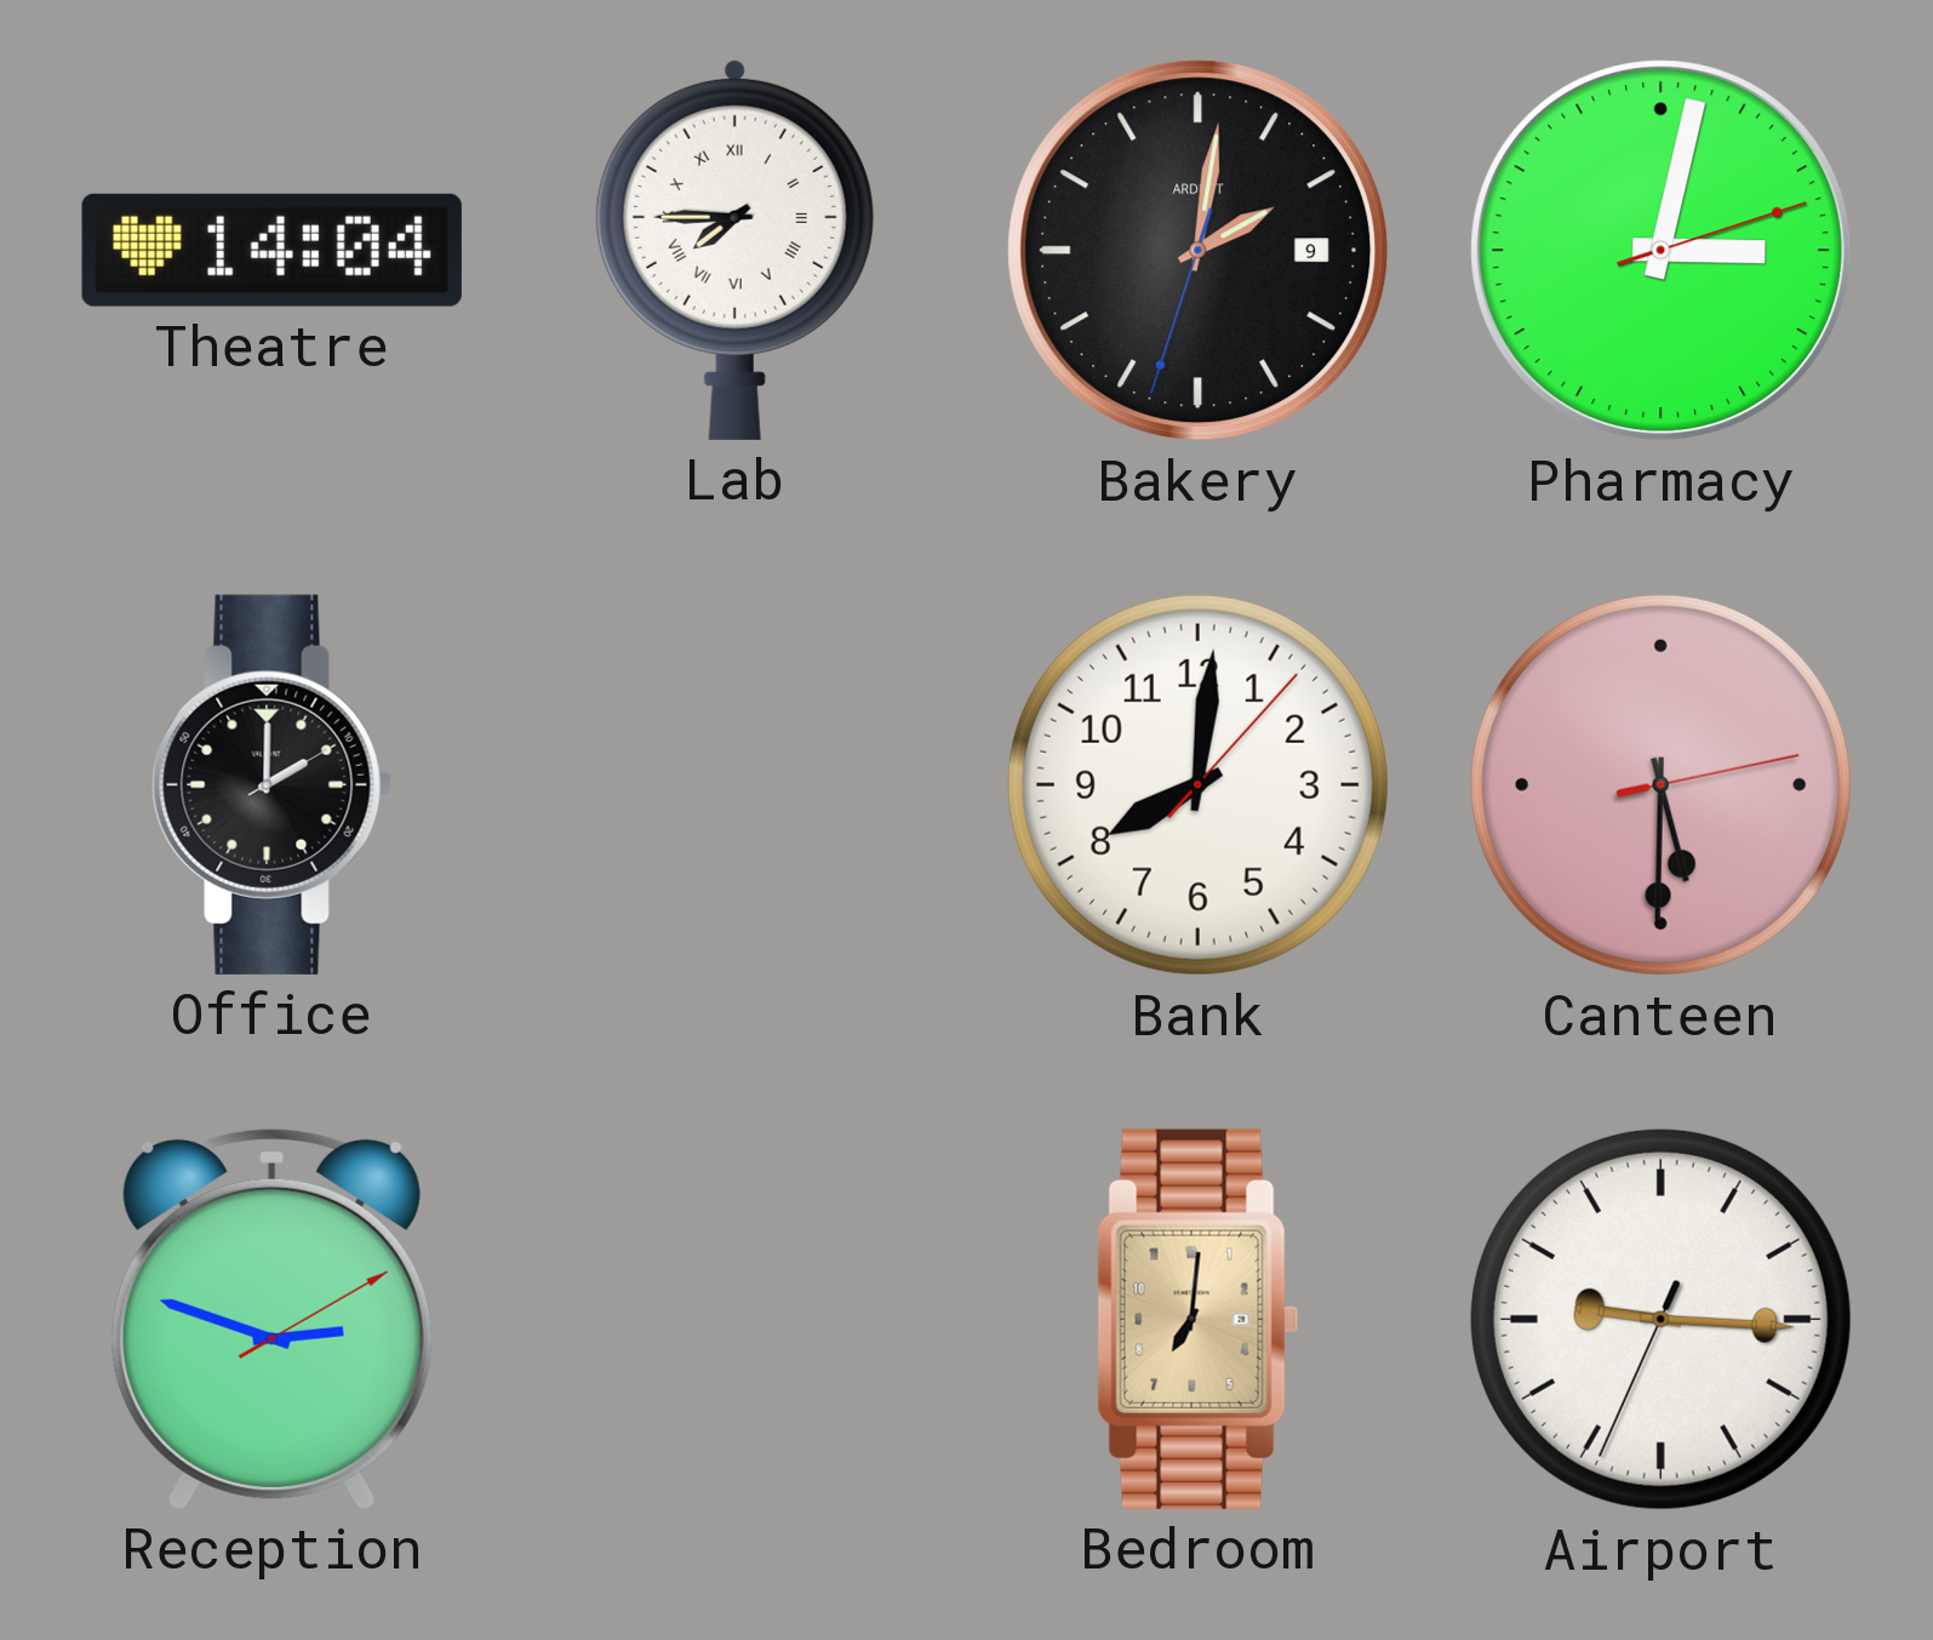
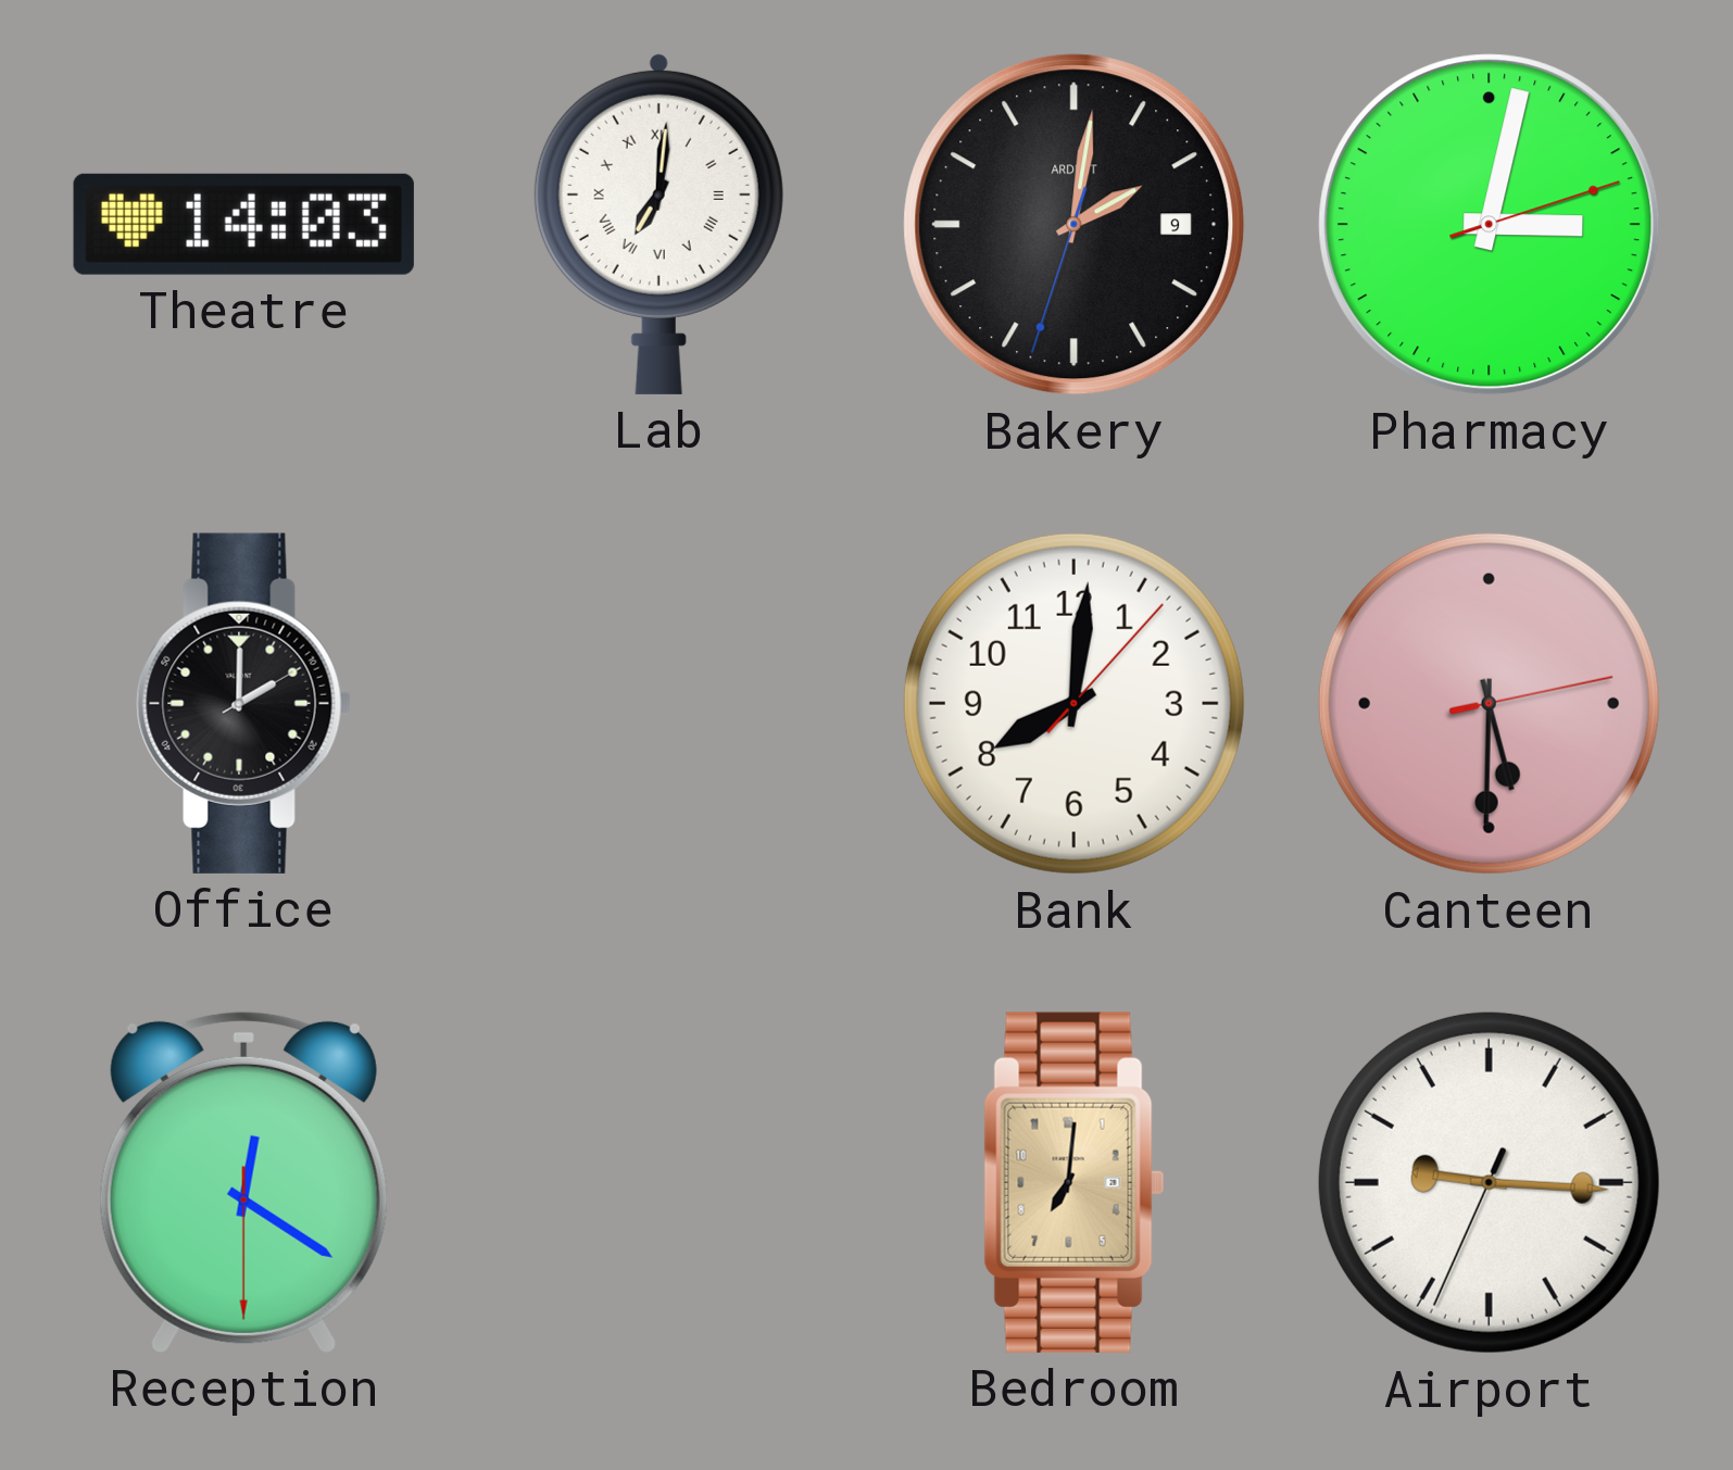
Theatre: 14:04 -> 14:03
Lab: 7:45 -> 7:01
Reception: 2:48 -> 12:20
